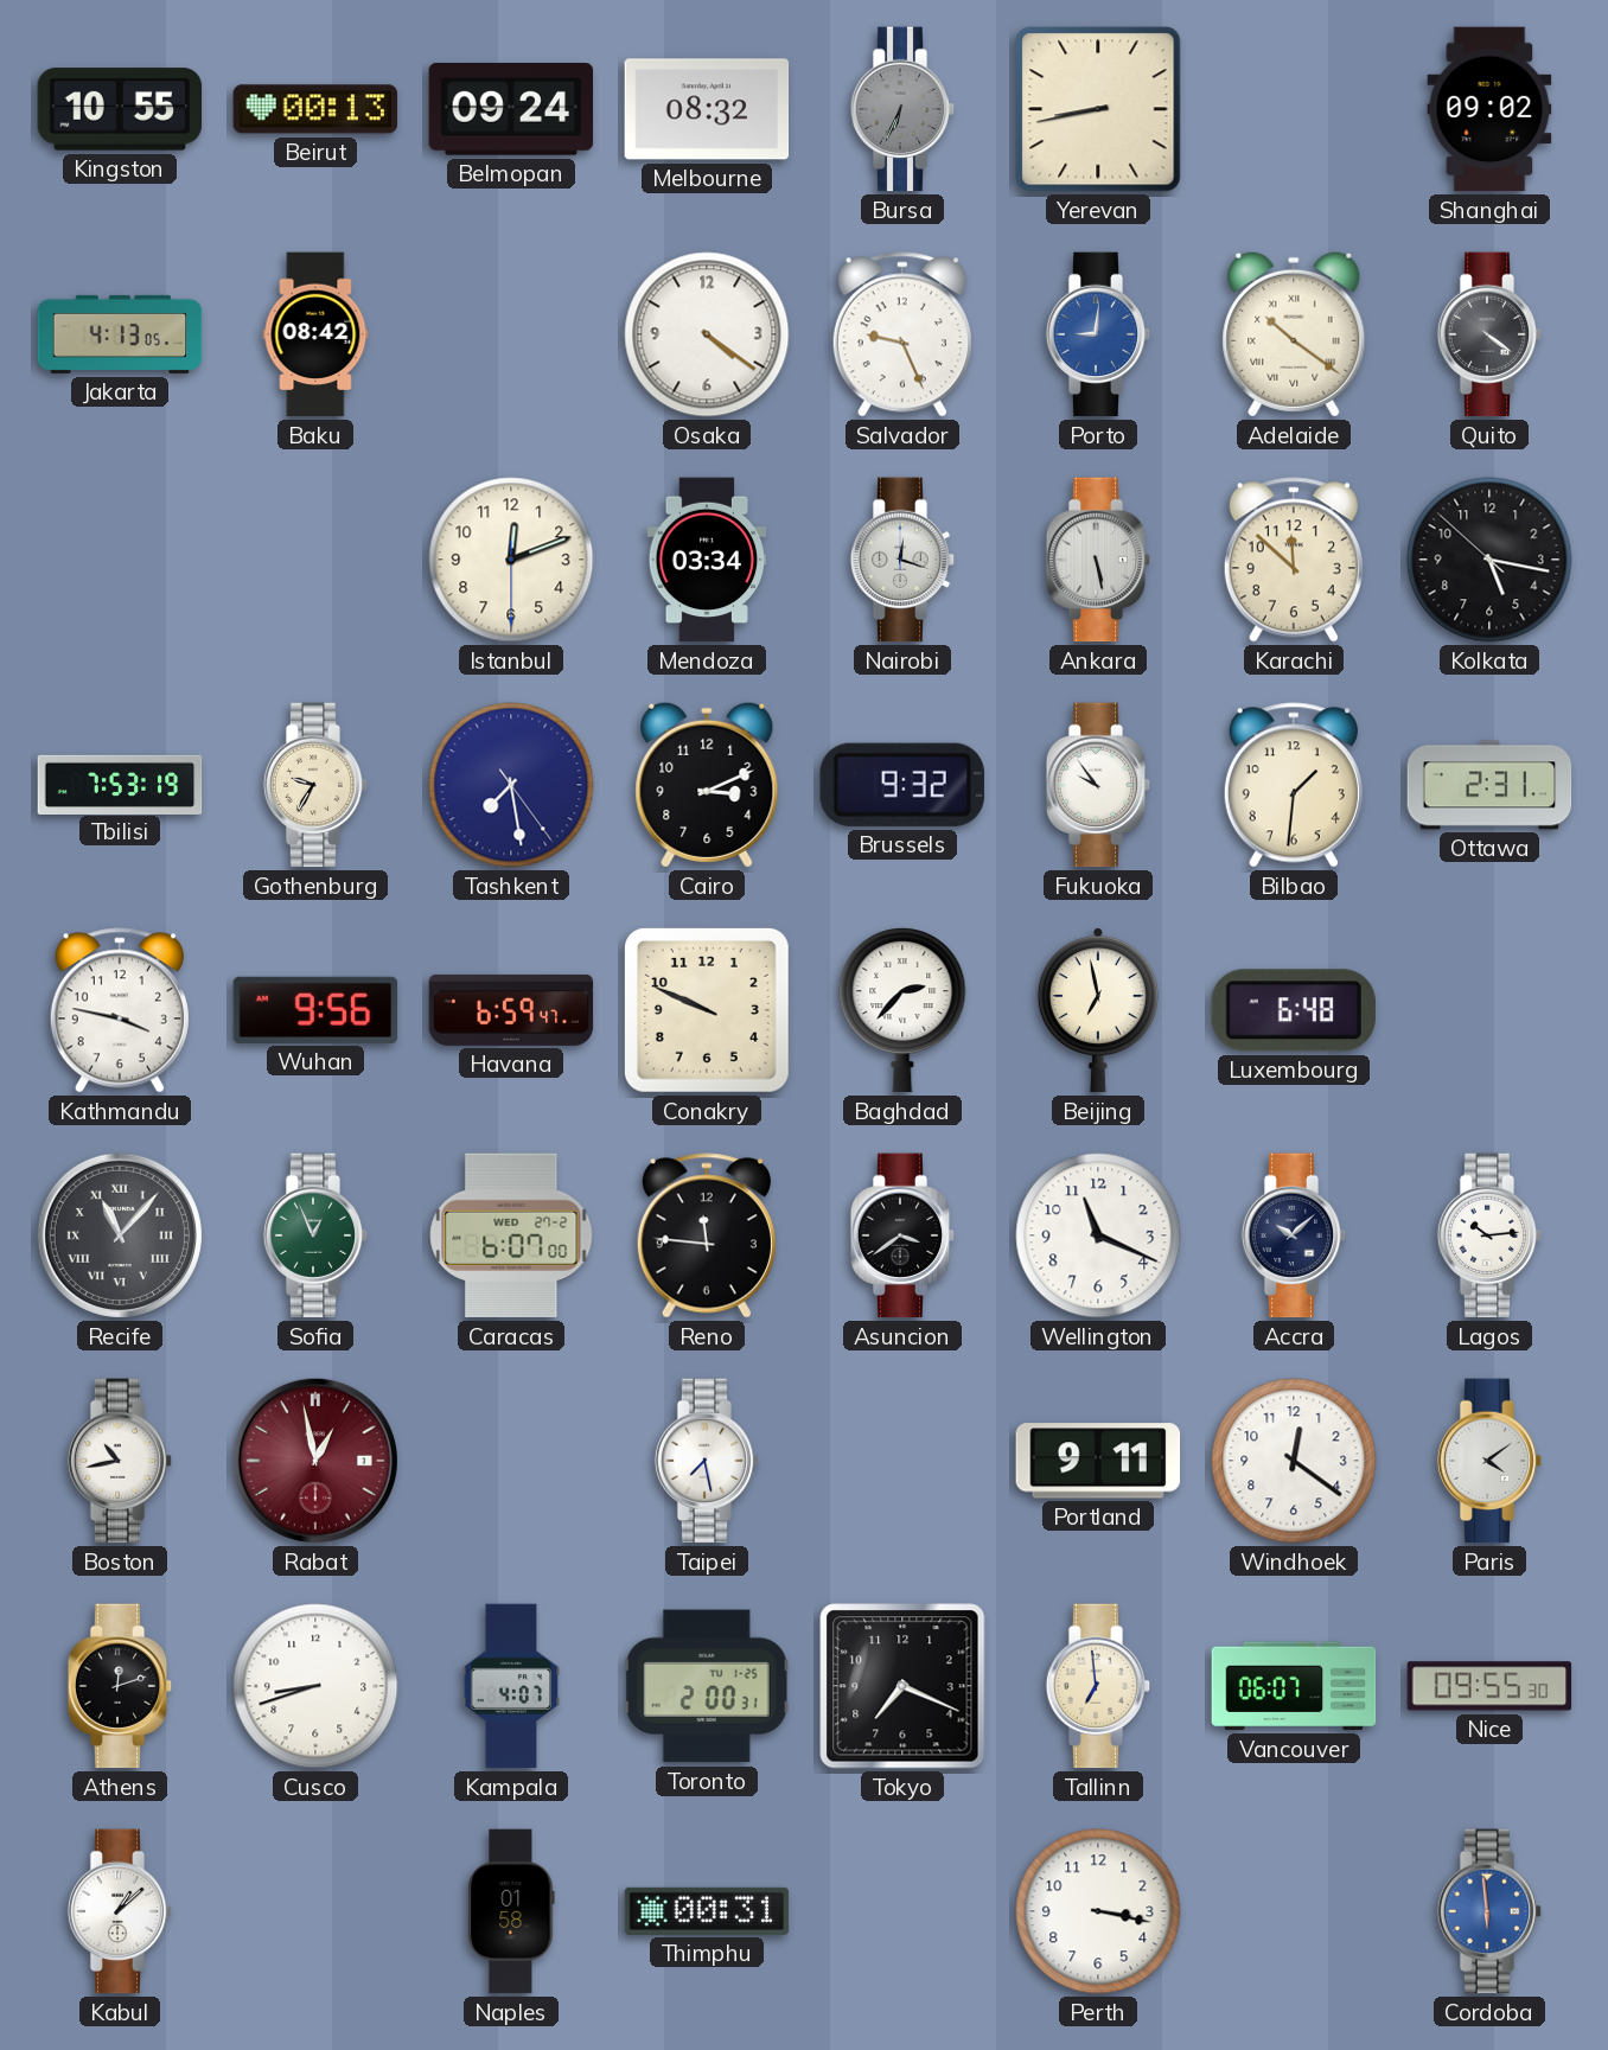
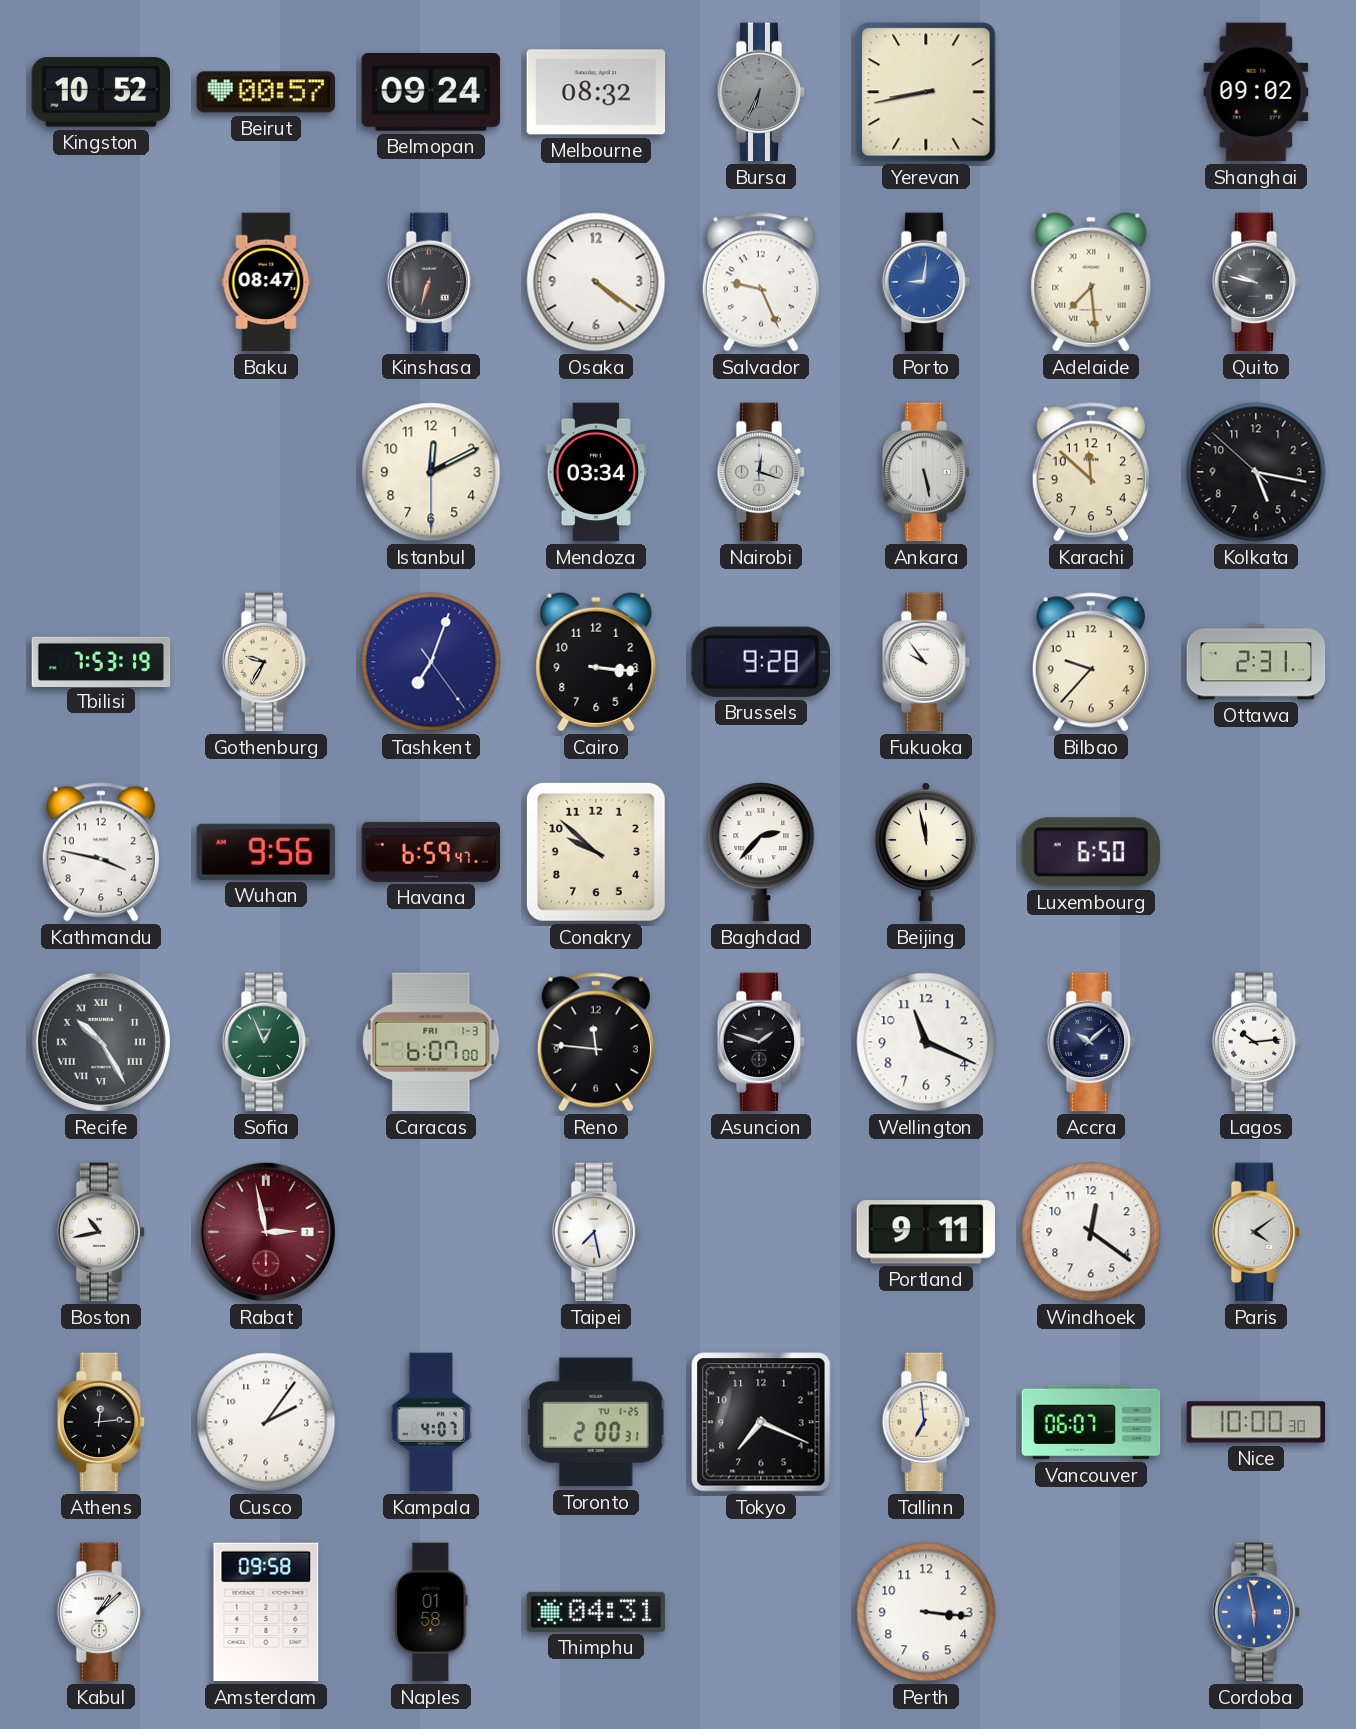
Kingston: 10:55 -> 10:52
Beirut: 00:13 -> 00:57
Jakarta: 4:13 -> none
Baku: 08:42 -> 08:47
Kinshasa: none -> 6:33
Adelaide: 10:21 -> 7:29
Quito: 4:21 -> 9:47
Istanbul: 12:11 -> 12:10
Tashkent: 7:28 -> 7:03
Cairo: 3:11 -> 3:16
Brussels: 9:32 -> 9:28
Bilbao: 1:31 -> 9:37
Conakry: 9:49 -> 9:52
Beijing: 6:58 -> 11:58
Luxembourg: 6:48 -> 6:50
Recife: 11:07 -> 10:25
Caracas date: WED 27-2 -> FRI 1-3
Asuncion: 3:39 -> 1:48
Rabat: 12:58 -> 2:58
Athens: 12:12 -> 12:14
Cusco: 8:42 -> 2:06
Nice: 09:55 -> 10:00
Amsterdam: none -> 09:58
Thimphu: 00:31 -> 04:31
Perth: 3:17 -> 3:16
Cordoba: 5:59 -> 5:58
